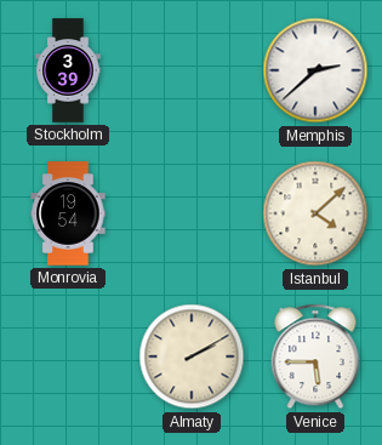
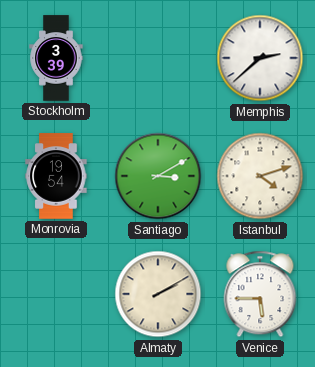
Santiago: none -> 3:10
Istanbul: 4:08 -> 4:12
